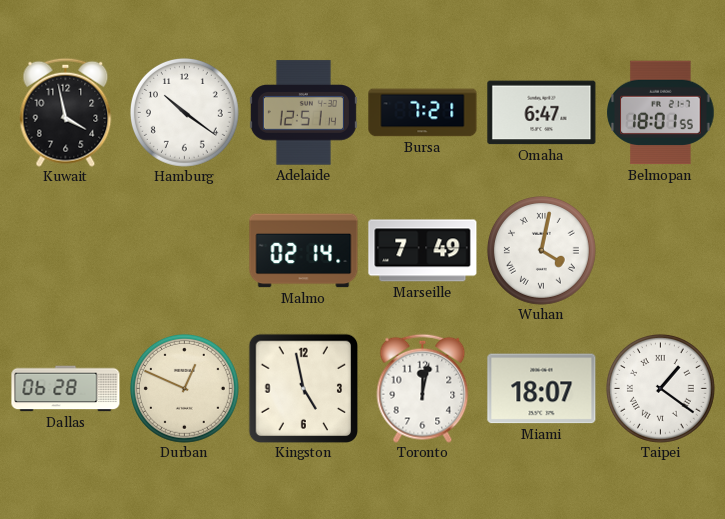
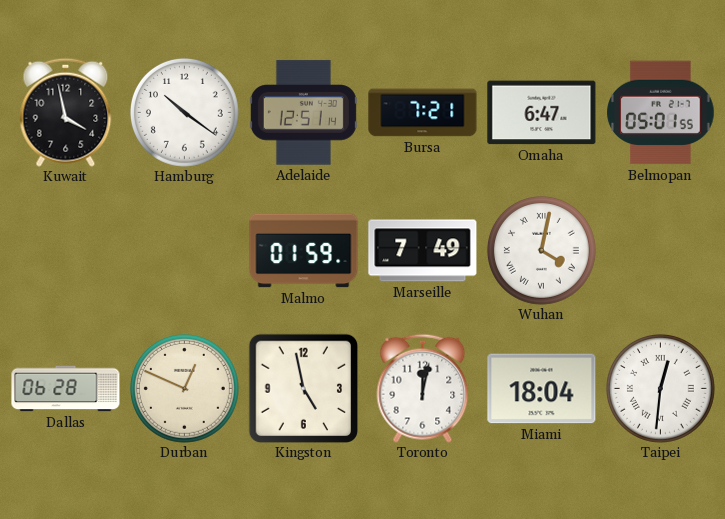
Belmopan: 18:01 -> 05:01
Malmo: 02:14 -> 01:59
Miami: 18:07 -> 18:04
Taipei: 1:21 -> 12:31
